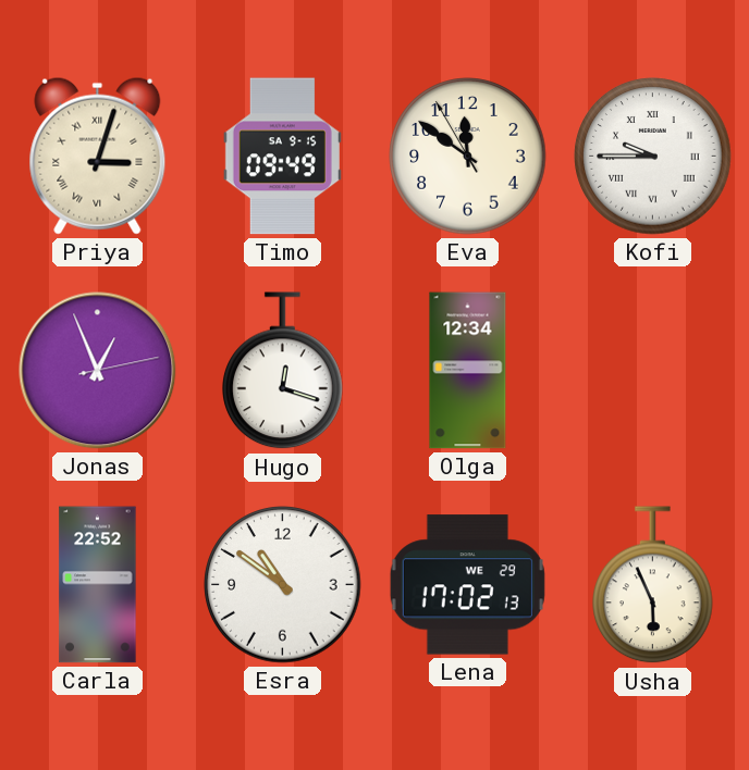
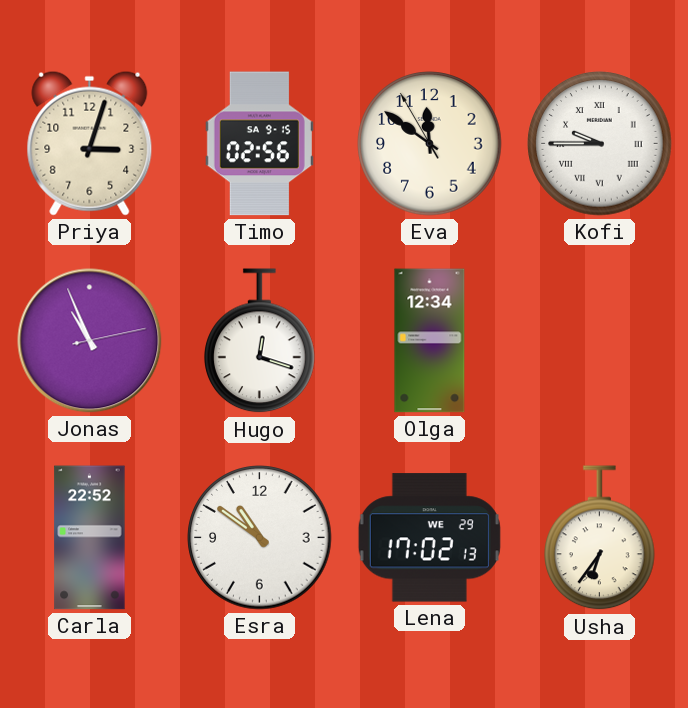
Priya numerals: Roman -> Arabic
Timo: 09:49 -> 02:56
Jonas: 12:56 -> 10:56
Usha: 5:56 -> 6:36
